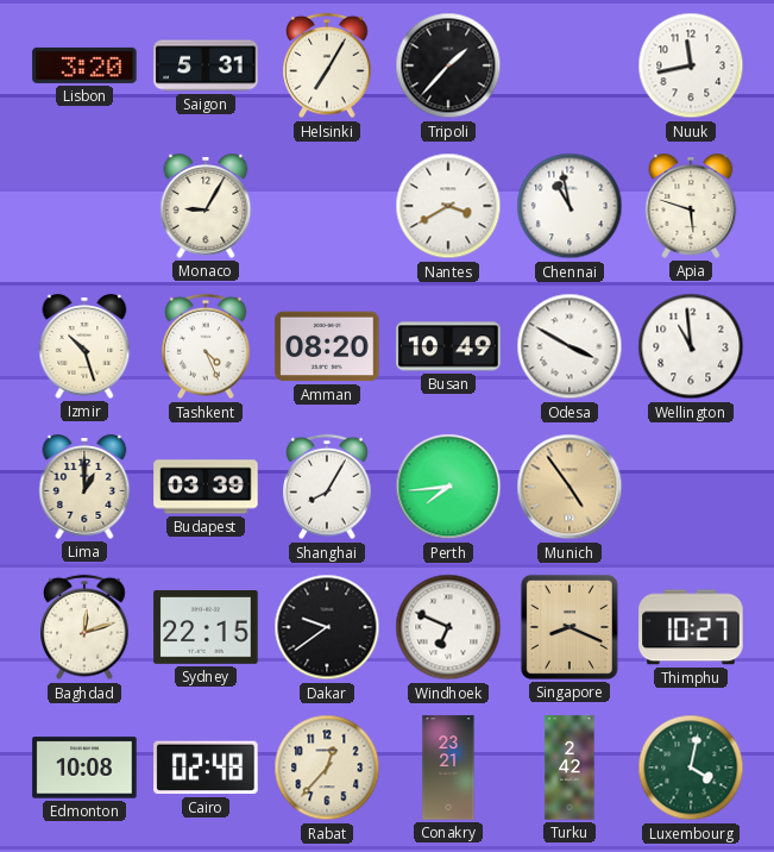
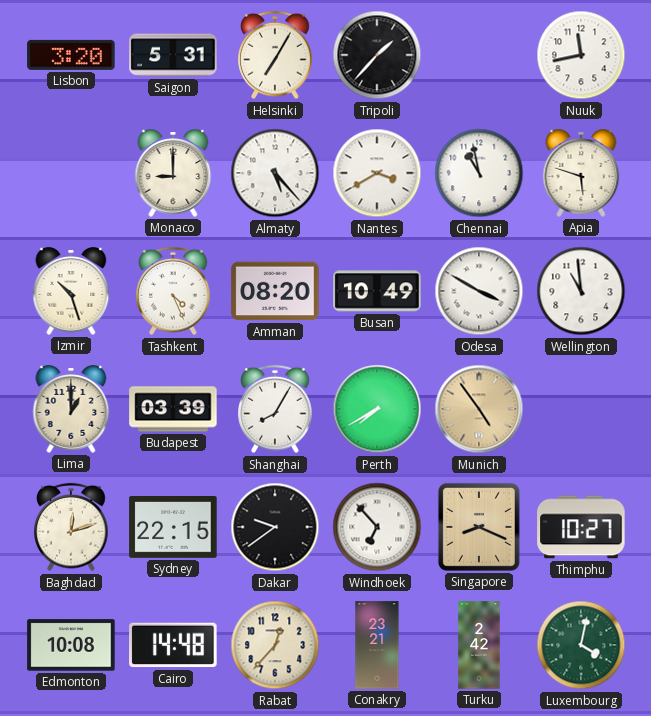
Monaco: 9:05 -> 9:00
Almaty: none -> 5:23
Perth: 7:44 -> 7:40
Windhoek: 6:49 -> 6:53
Cairo: 02:48 -> 14:48
